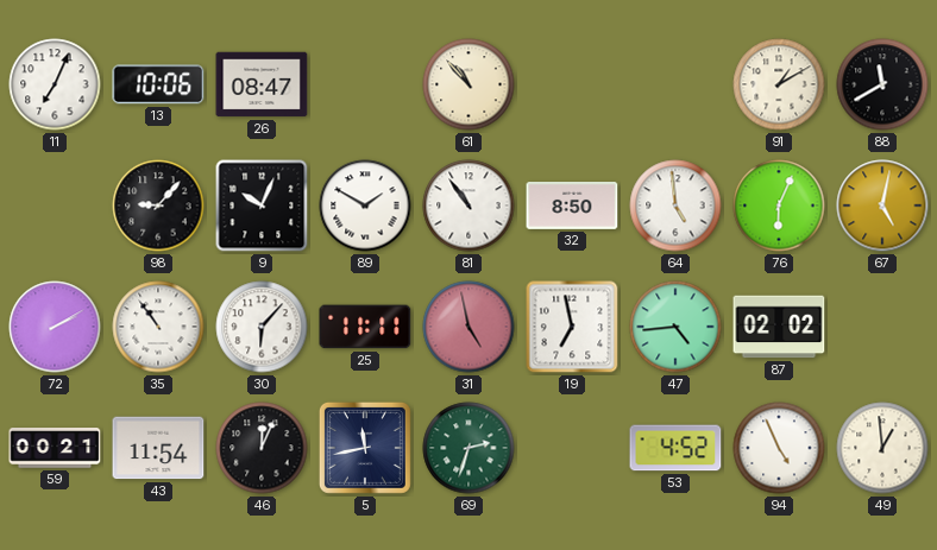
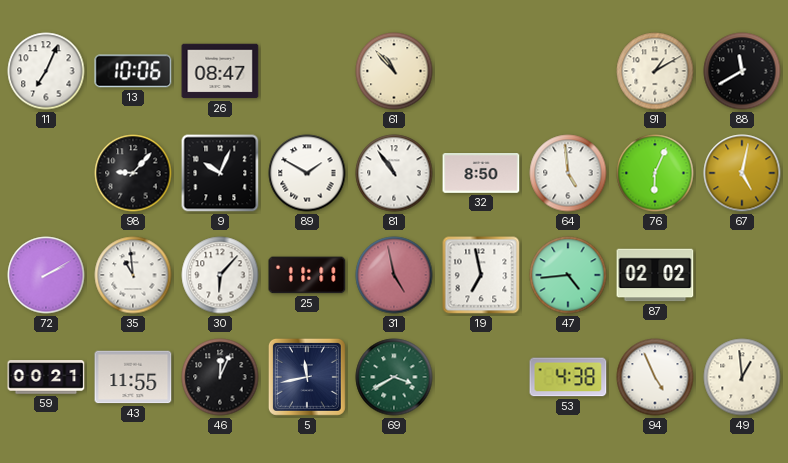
35: 10:54 -> 10:59
43: 11:54 -> 11:55
69: 2:33 -> 3:40
53: 4:52 -> 4:38
